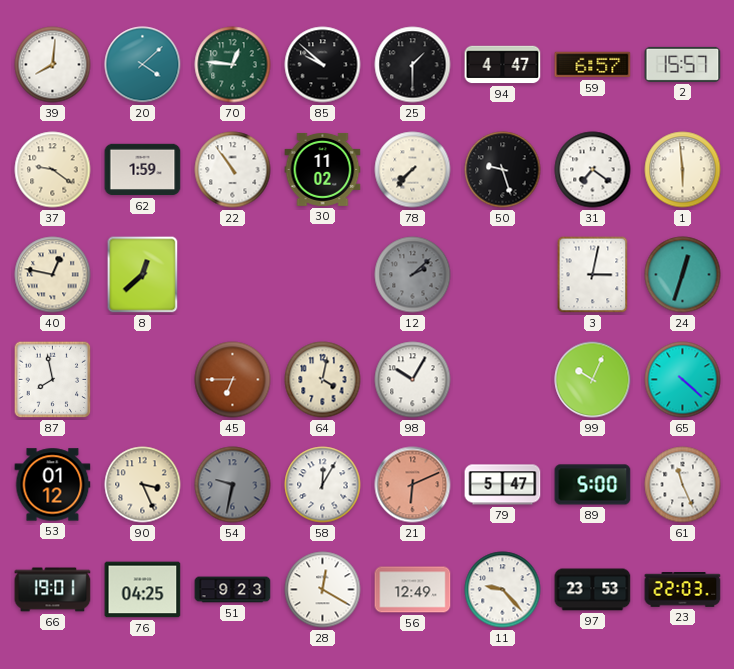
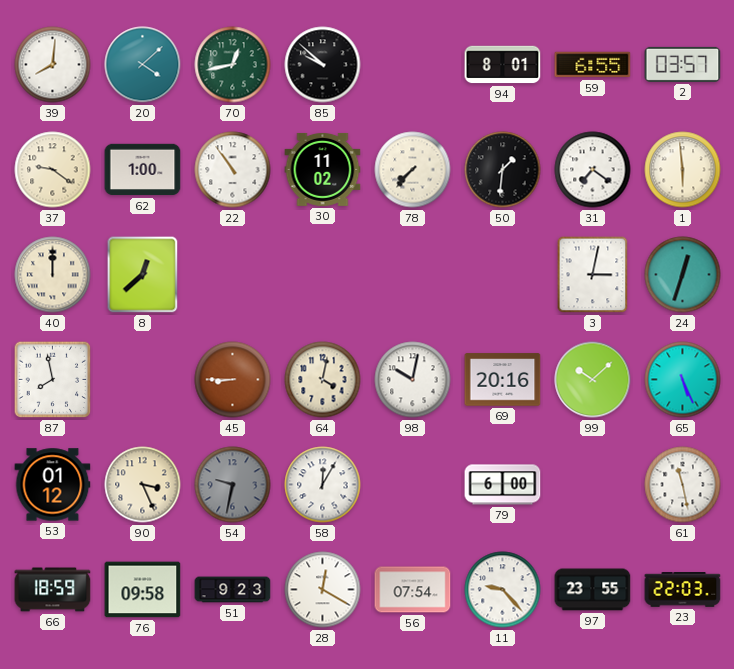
70: 12:46 -> 12:43
25: 1:30 -> none
94: 4:47 -> 8:01
59: 6:57 -> 6:55
2: 15:57 -> 03:57
62: 1:59 -> 1:00
50: 9:27 -> 1:31
40: 12:47 -> 12:00
12: 2:08 -> none
45: 6:45 -> 8:45
98: 10:05 -> 10:02
69: none -> 20:16
99: 10:04 -> 10:08
65: 4:22 -> 5:26
21: 6:11 -> none
79: 5:47 -> 6:00
89: 5:00 -> none
61: 11:26 -> 11:28
66: 19:01 -> 18:59
76: 04:25 -> 09:58
56: 12:49 -> 07:54
97: 23:53 -> 23:55
